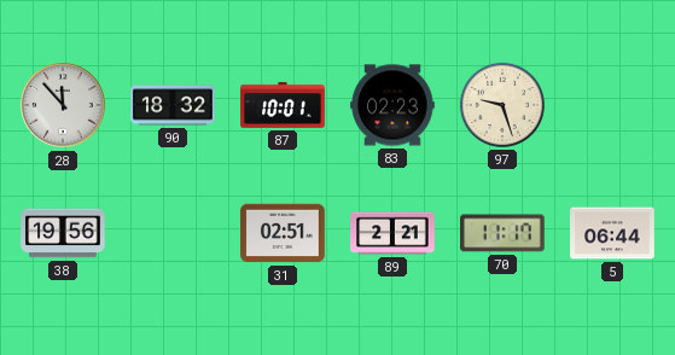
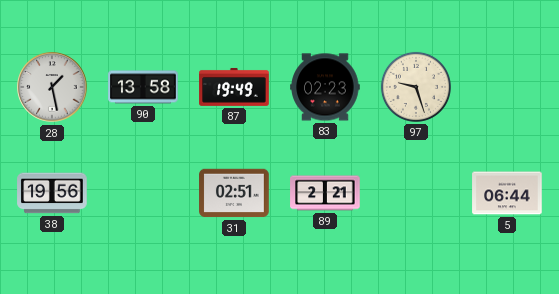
28: 11:53 -> 1:28
90: 18:32 -> 13:58
87: 10:01 -> 19:49
70: 11:17 -> none
